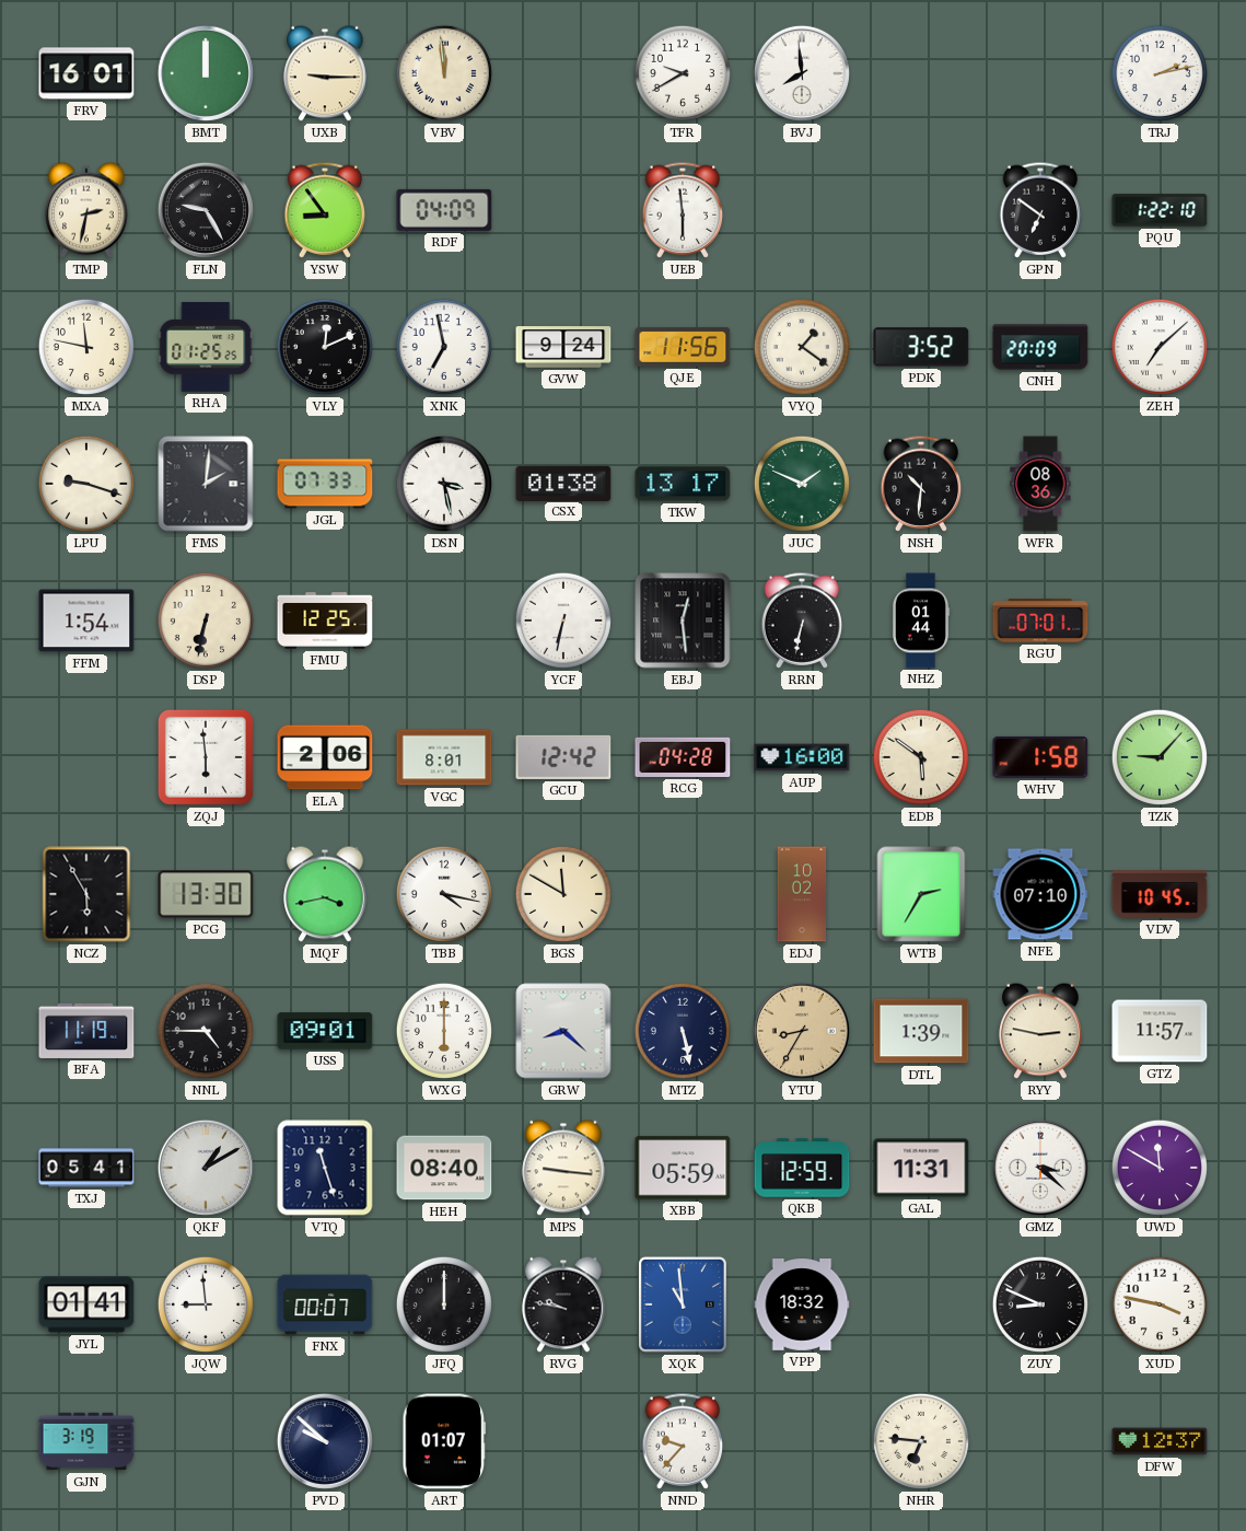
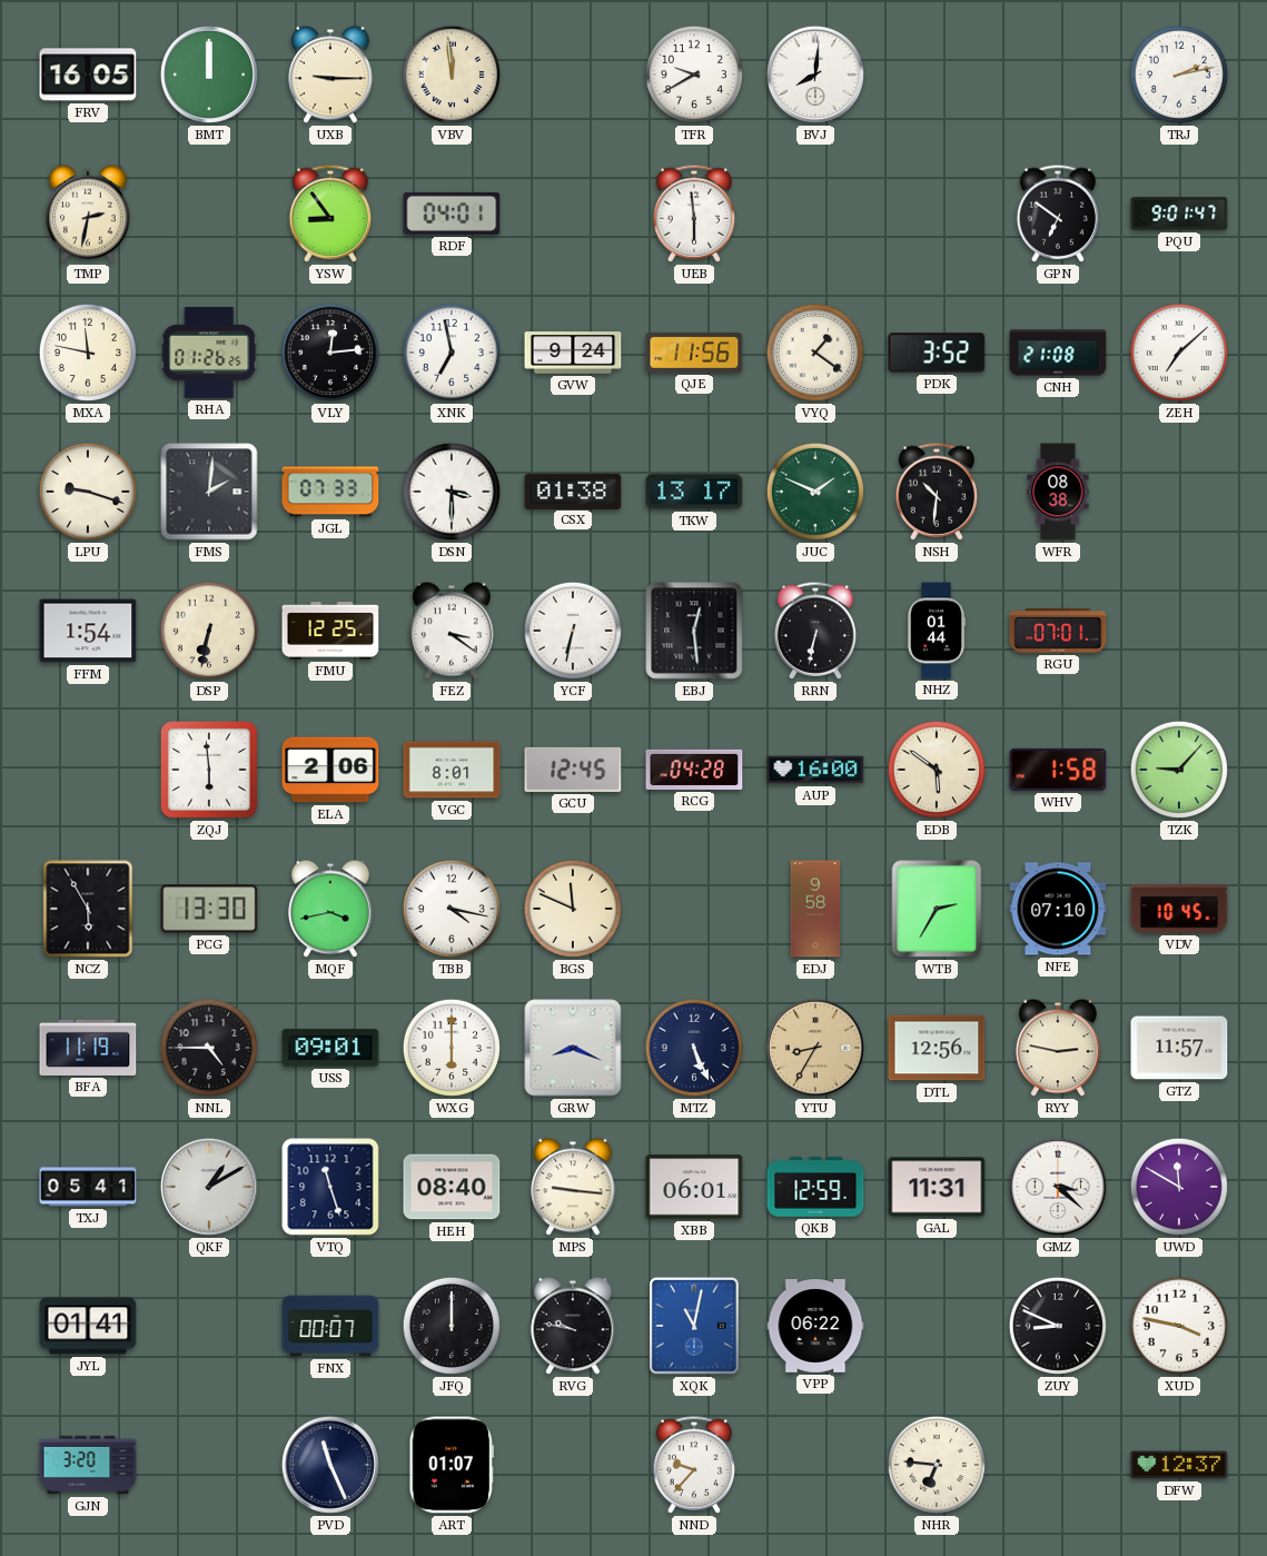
FRV: 16:01 -> 16:05
BVJ: 7:59 -> 8:01
FLN: 9:25 -> none
RDF: 04:09 -> 04:01
PQU: 1:22 -> 9:01
RHA: 01:25 -> 01:26
VLY: 12:11 -> 12:14
CNH: 20:09 -> 21:08
DSN: 3:28 -> 3:30
WFR: 08:36 -> 08:38
FEZ: none -> 3:21
GCU: 12:42 -> 12:45
BGS: 11:50 -> 11:49
EDJ: 10:02 -> 9:58
GRW: 8:22 -> 8:19
MTZ: 5:28 -> 5:26
DTL: 1:39 -> 12:56
XBB: 05:59 -> 06:01
JQW: 8:59 -> none
XQK: 10:59 -> 11:02
VPP: 18:32 -> 06:22
GJN: 3:19 -> 3:20
PVD: 9:52 -> 11:26
